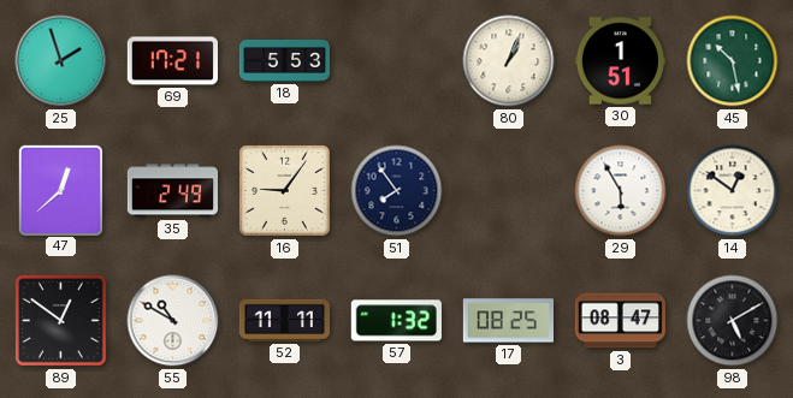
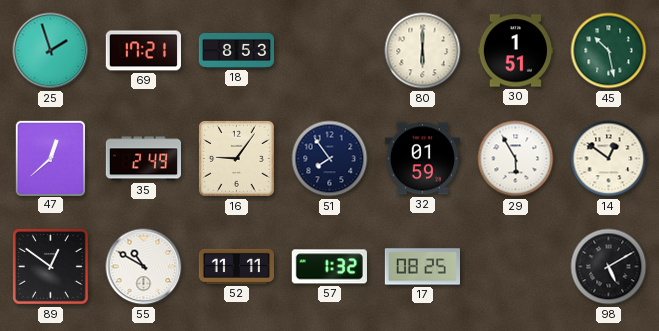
18: 5:53 -> 8:53
80: 1:04 -> 6:00
32: none -> 01:59
3: 08:47 -> none
